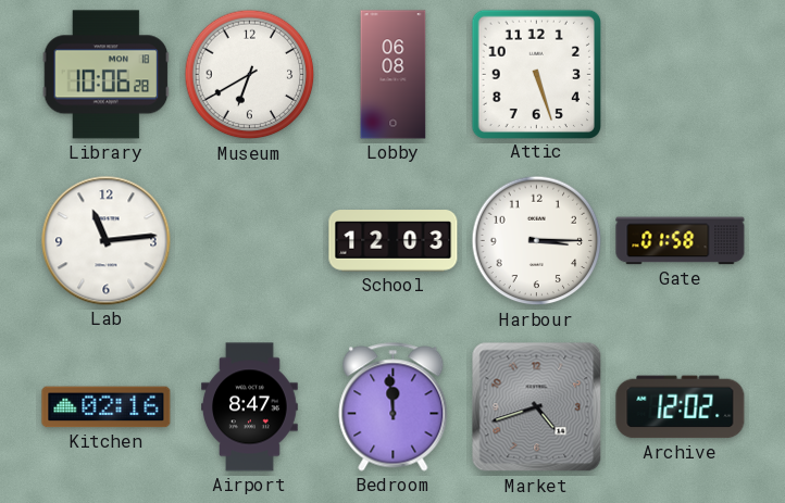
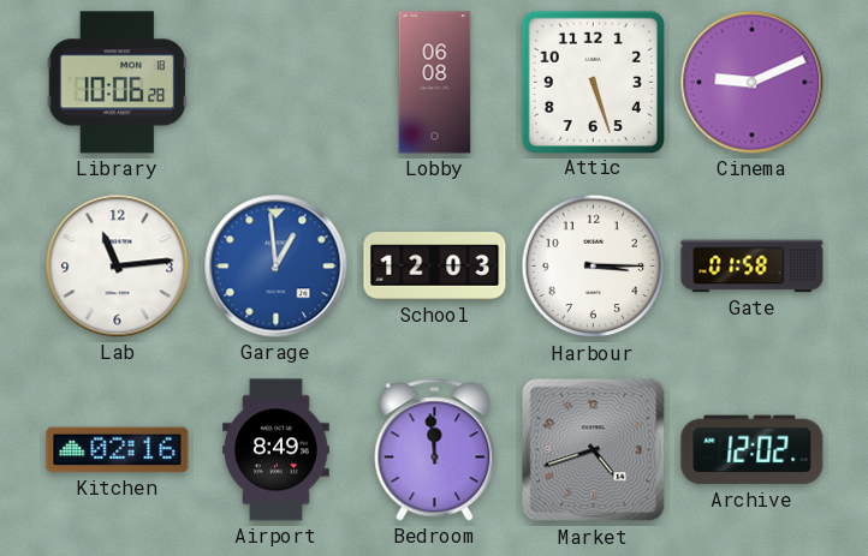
Museum: 6:40 -> none
Cinema: none -> 9:11
Garage: none -> 12:59
Airport: 8:47 -> 8:49
